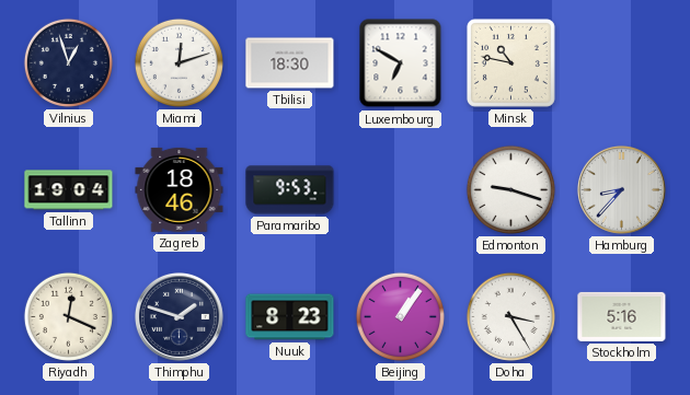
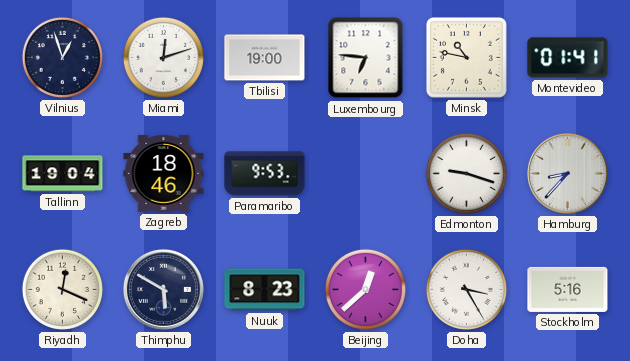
Tbilisi: 18:30 -> 19:00
Luxembourg: 6:50 -> 6:46
Montevideo: none -> 01:41
Thimphu: 1:48 -> 5:50
Beijing: 1:06 -> 12:38
